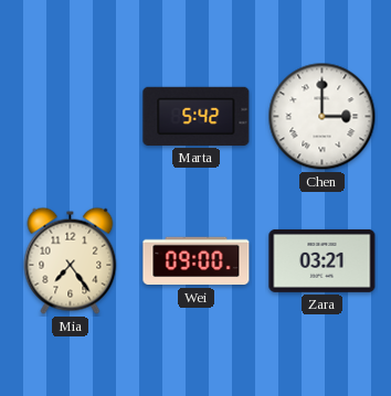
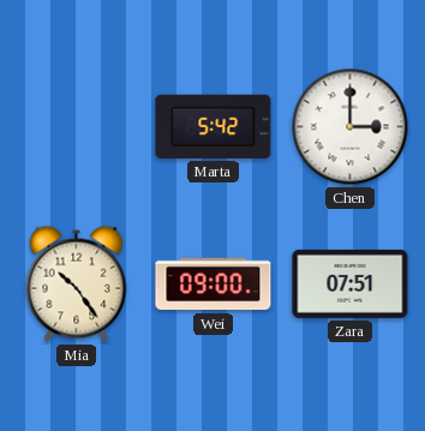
Mia: 7:24 -> 10:24
Zara: 03:21 -> 07:51
